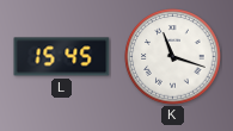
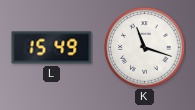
L: 15:45 -> 15:49
